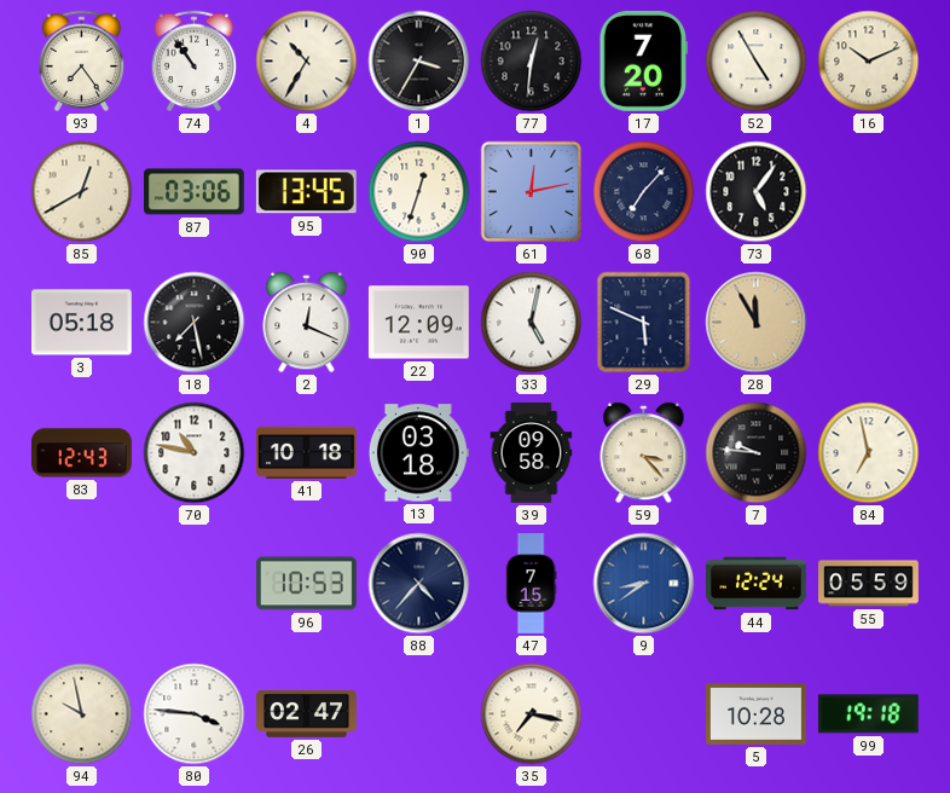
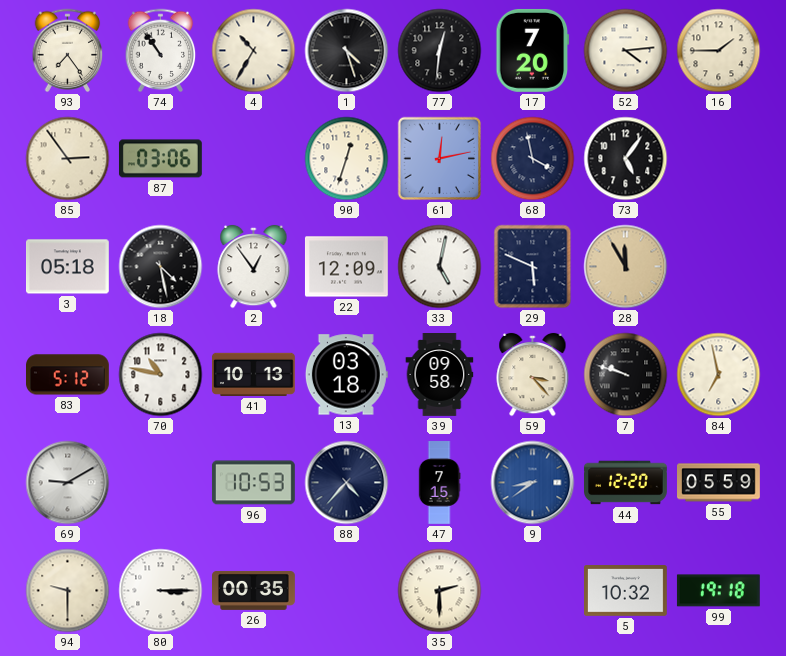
1: 3:35 -> 4:27
52: 4:55 -> 4:14
16: 10:11 -> 1:45
85: 12:40 -> 2:54
95: 13:45 -> none
68: 7:07 -> 3:58
18: 7:28 -> 4:28
2: 12:19 -> 12:54
83: 12:43 -> 5:12
41: 10:18 -> 10:13
7: 9:46 -> 9:48
69: none -> 9:10
44: 12:24 -> 12:20
94: 9:58 -> 9:30
80: 3:46 -> 3:15
26: 02:47 -> 00:35
35: 7:17 -> 2:30
5: 10:28 -> 10:32
